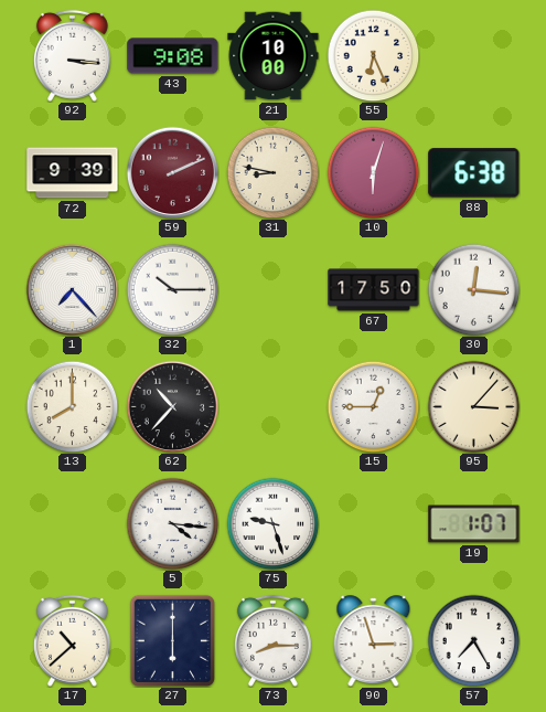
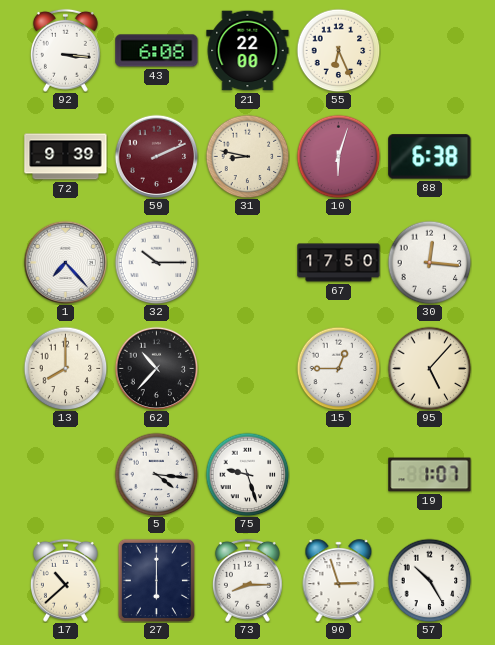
43: 9:08 -> 6:08
21: 10:00 -> 22:00
95: 3:07 -> 5:07
57: 7:25 -> 10:25
